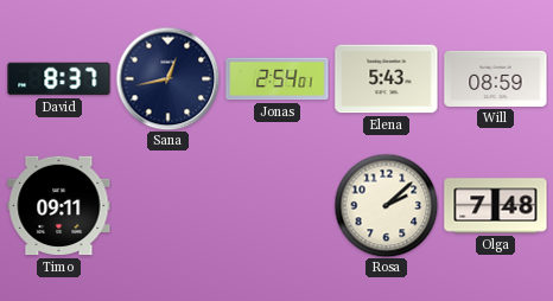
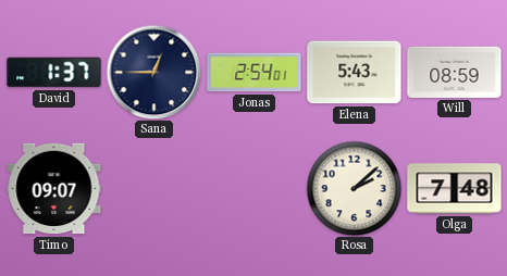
David: 8:37 -> 1:37
Sana: 12:43 -> 12:45
Timo: 09:11 -> 09:07
